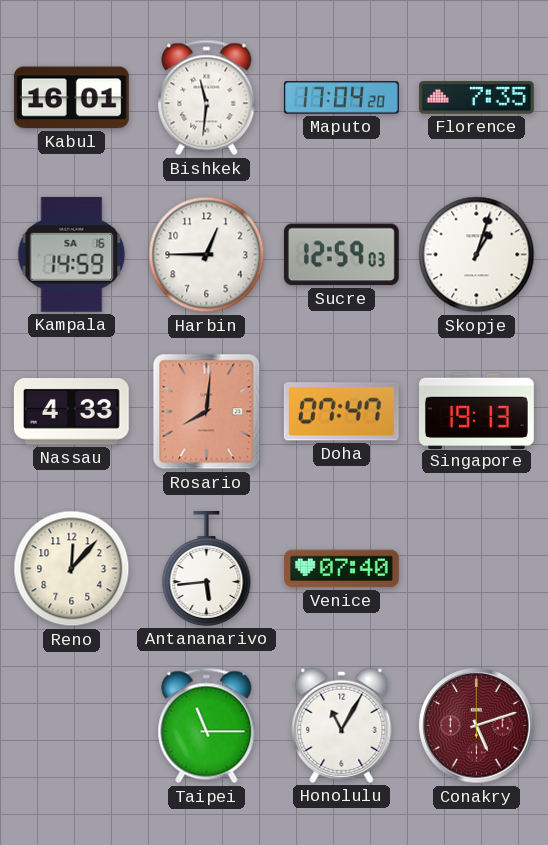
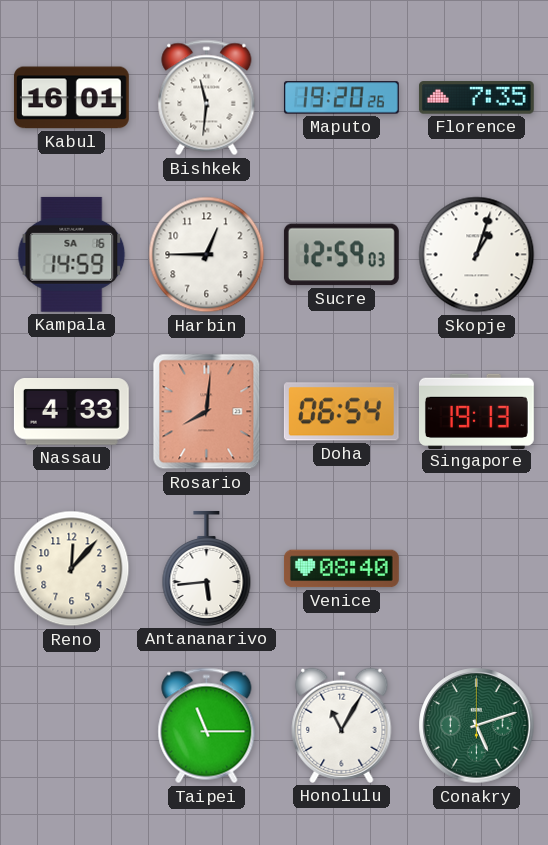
Maputo: 17:04 -> 19:20
Doha: 07:47 -> 06:54
Venice: 07:40 -> 08:40
Conakry dial: burgundy -> green
